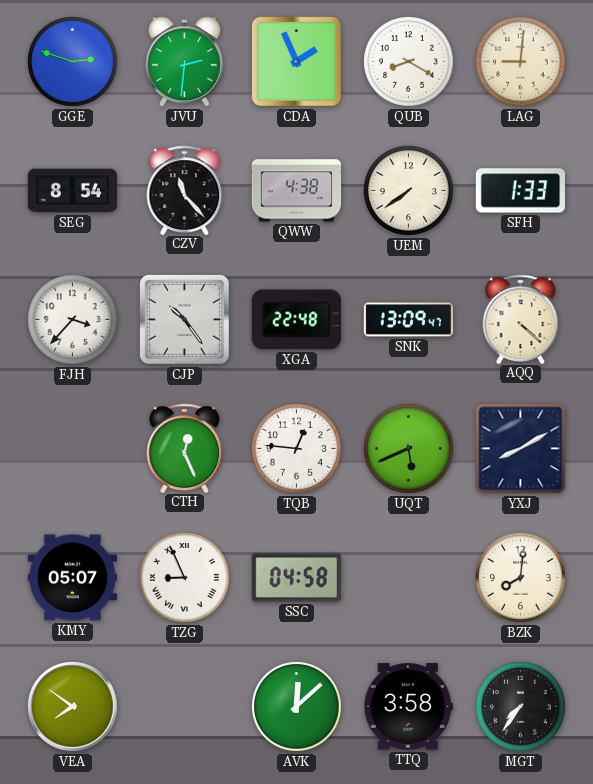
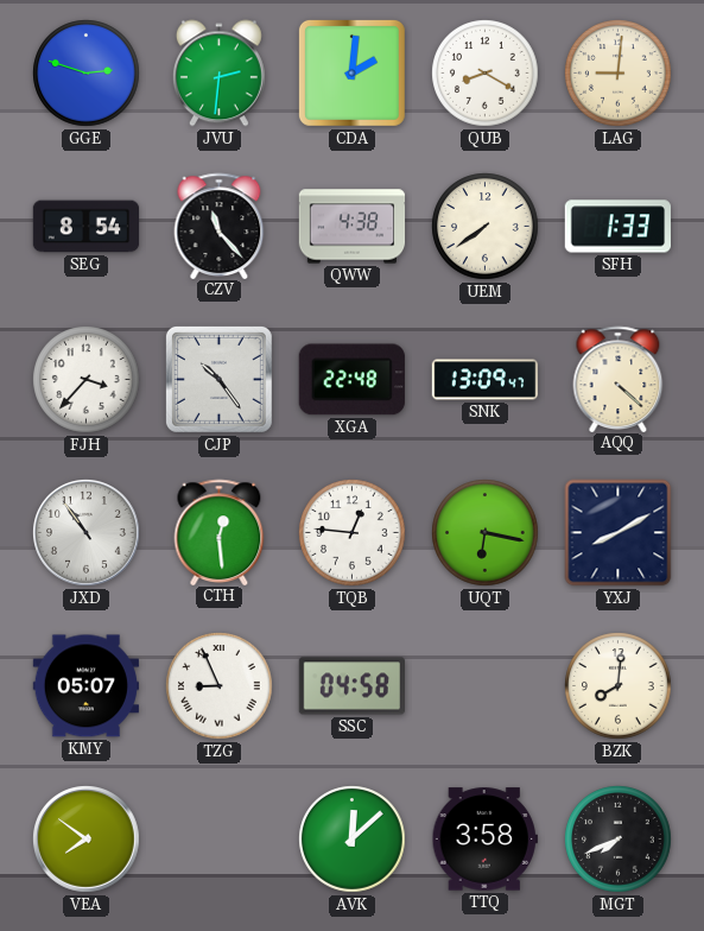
CDA: 1:56 -> 2:01
JXD: none -> 10:54
CTH: 12:26 -> 12:29
UQT: 5:41 -> 6:17
MGT: 7:36 -> 7:41
